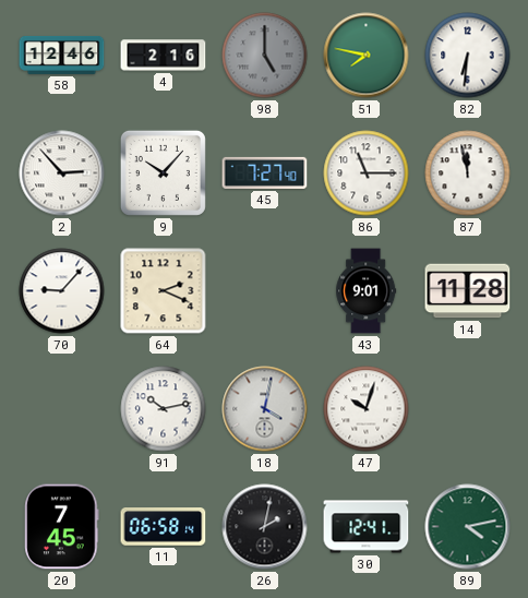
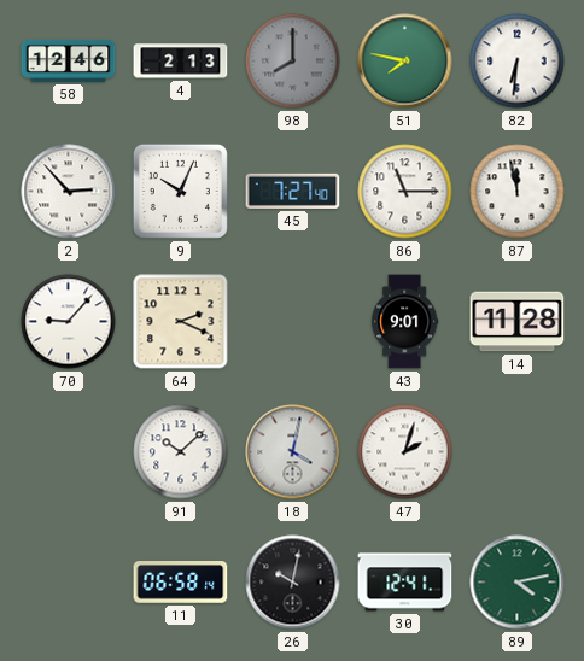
4: 2:16 -> 2:13
98: 5:00 -> 8:00
9: 10:07 -> 10:04
91: 10:13 -> 10:08
47: 10:03 -> 2:03
20: 7:45 -> none
26: 2:02 -> 10:02
